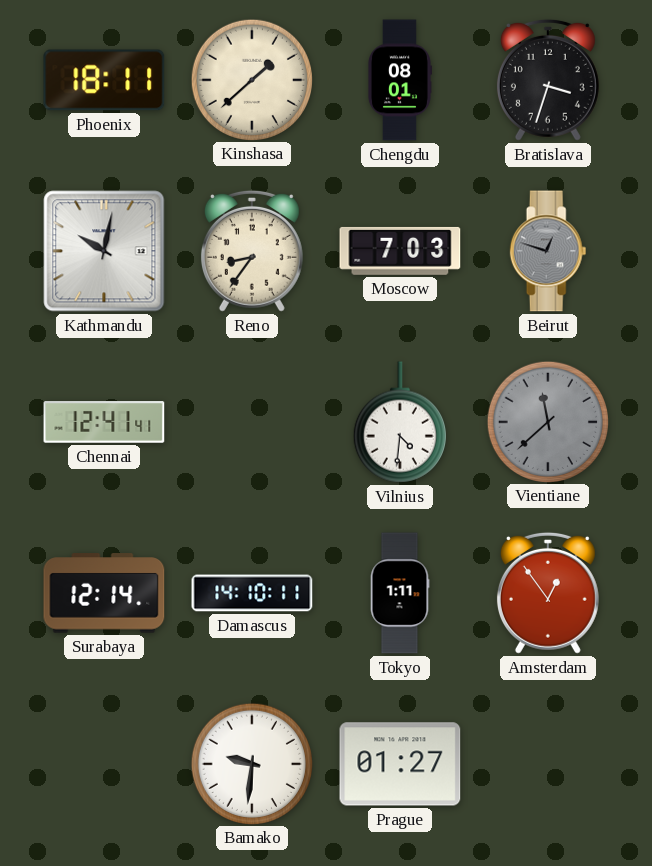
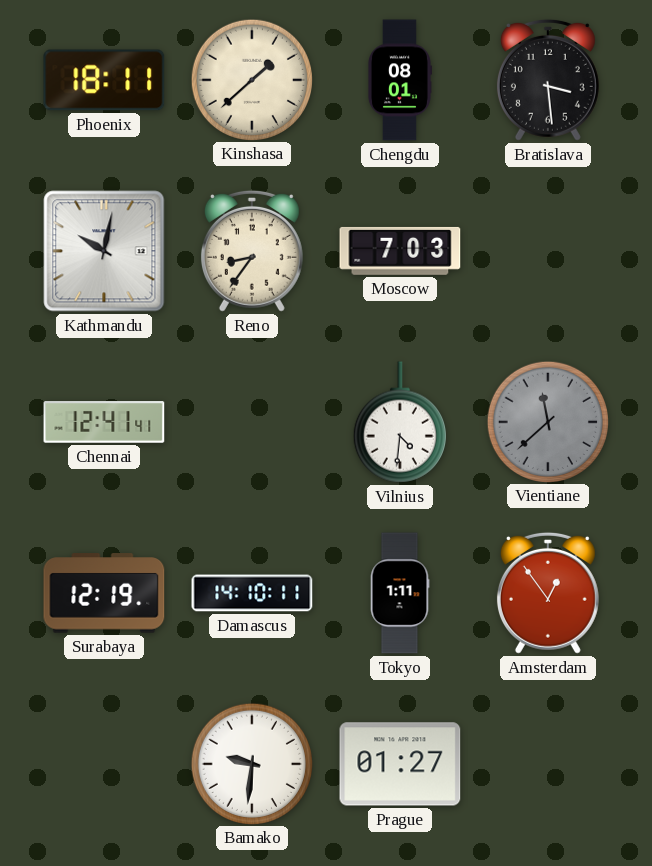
Bratislava: 3:33 -> 3:29
Beirut: 12:48 -> none
Surabaya: 12:14 -> 12:19
